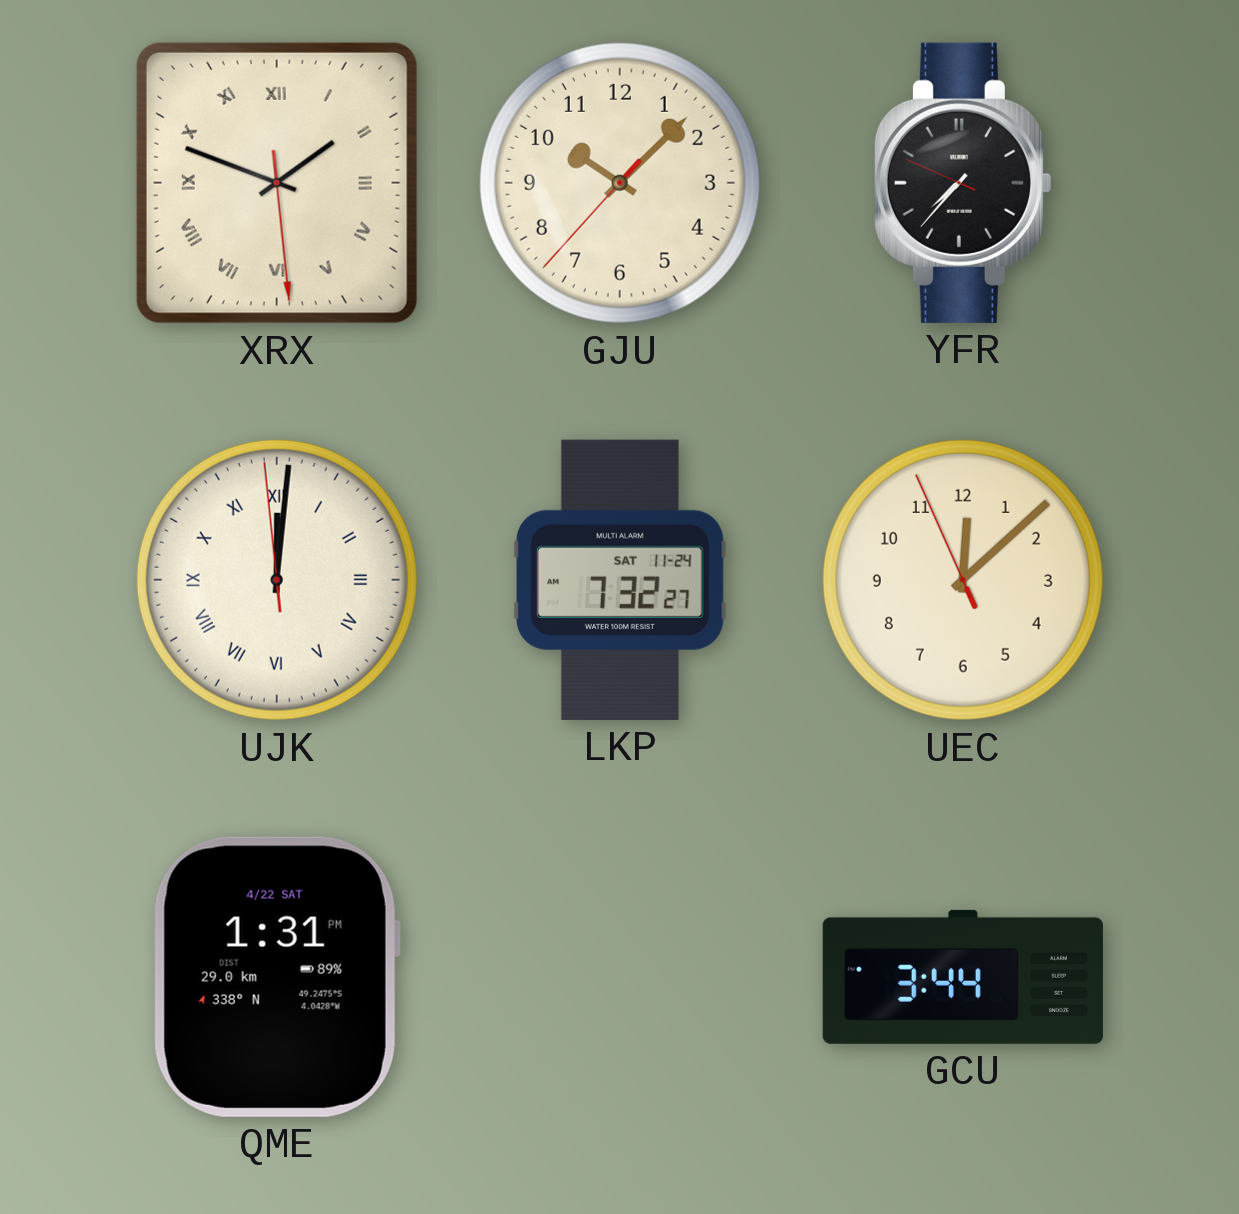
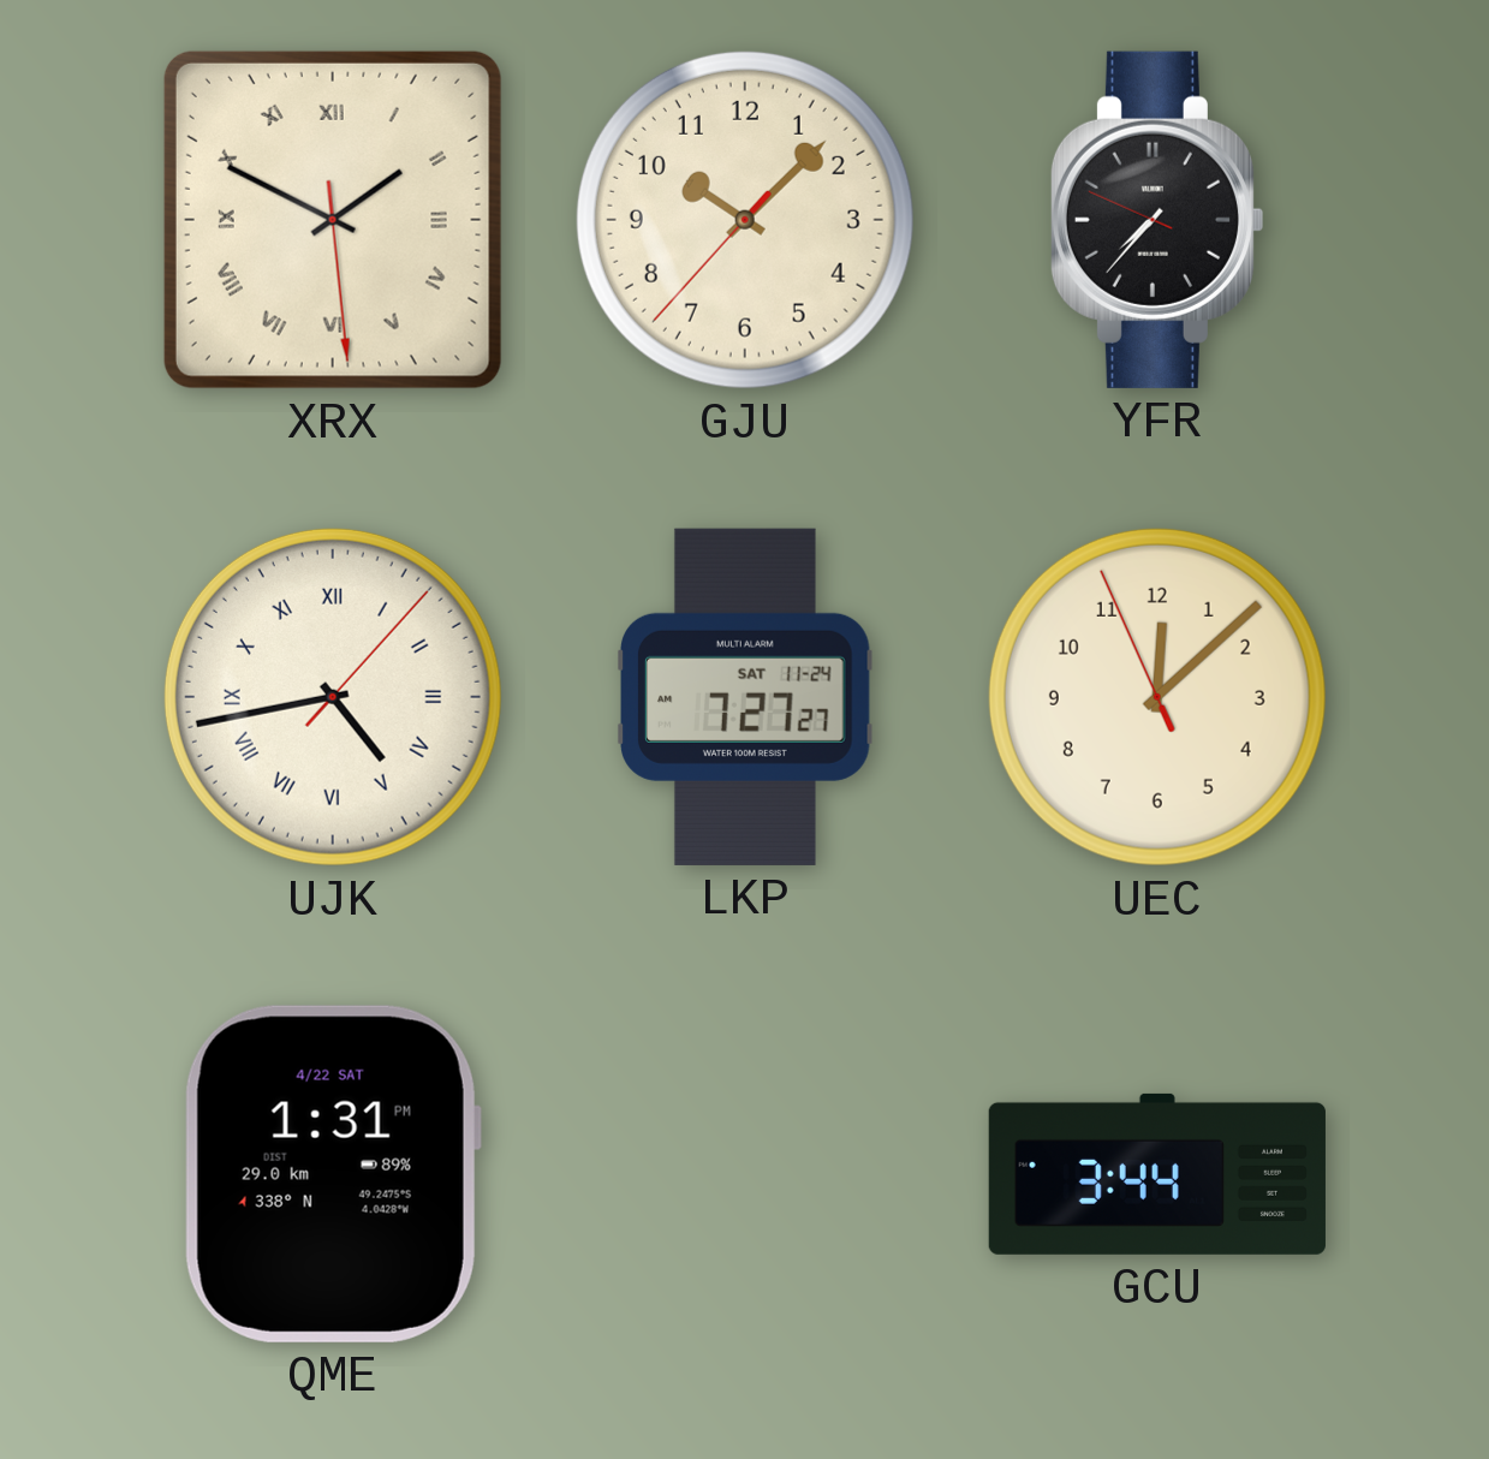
XRX: 1:48 -> 1:49
UJK: 12:00 -> 4:43
LKP: 7:32 -> 7:27
